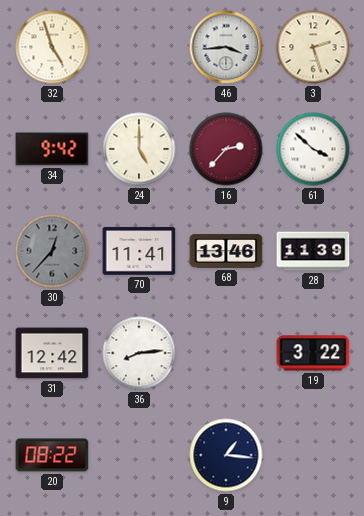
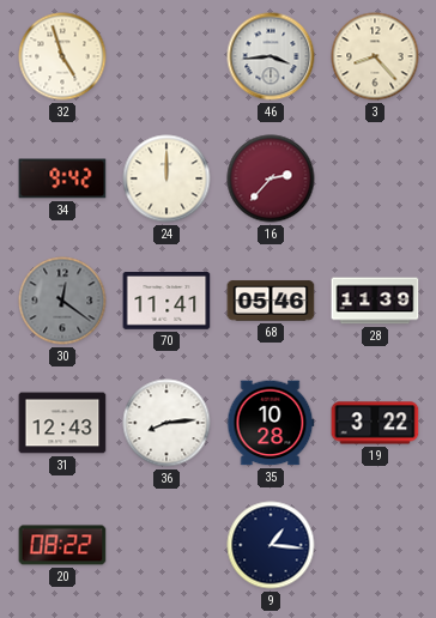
3: 2:27 -> 8:23
24: 5:00 -> 12:00
61: 3:52 -> none
30: 12:37 -> 12:21
68: 13:46 -> 05:46
31: 12:42 -> 12:43
35: none -> 10:28
